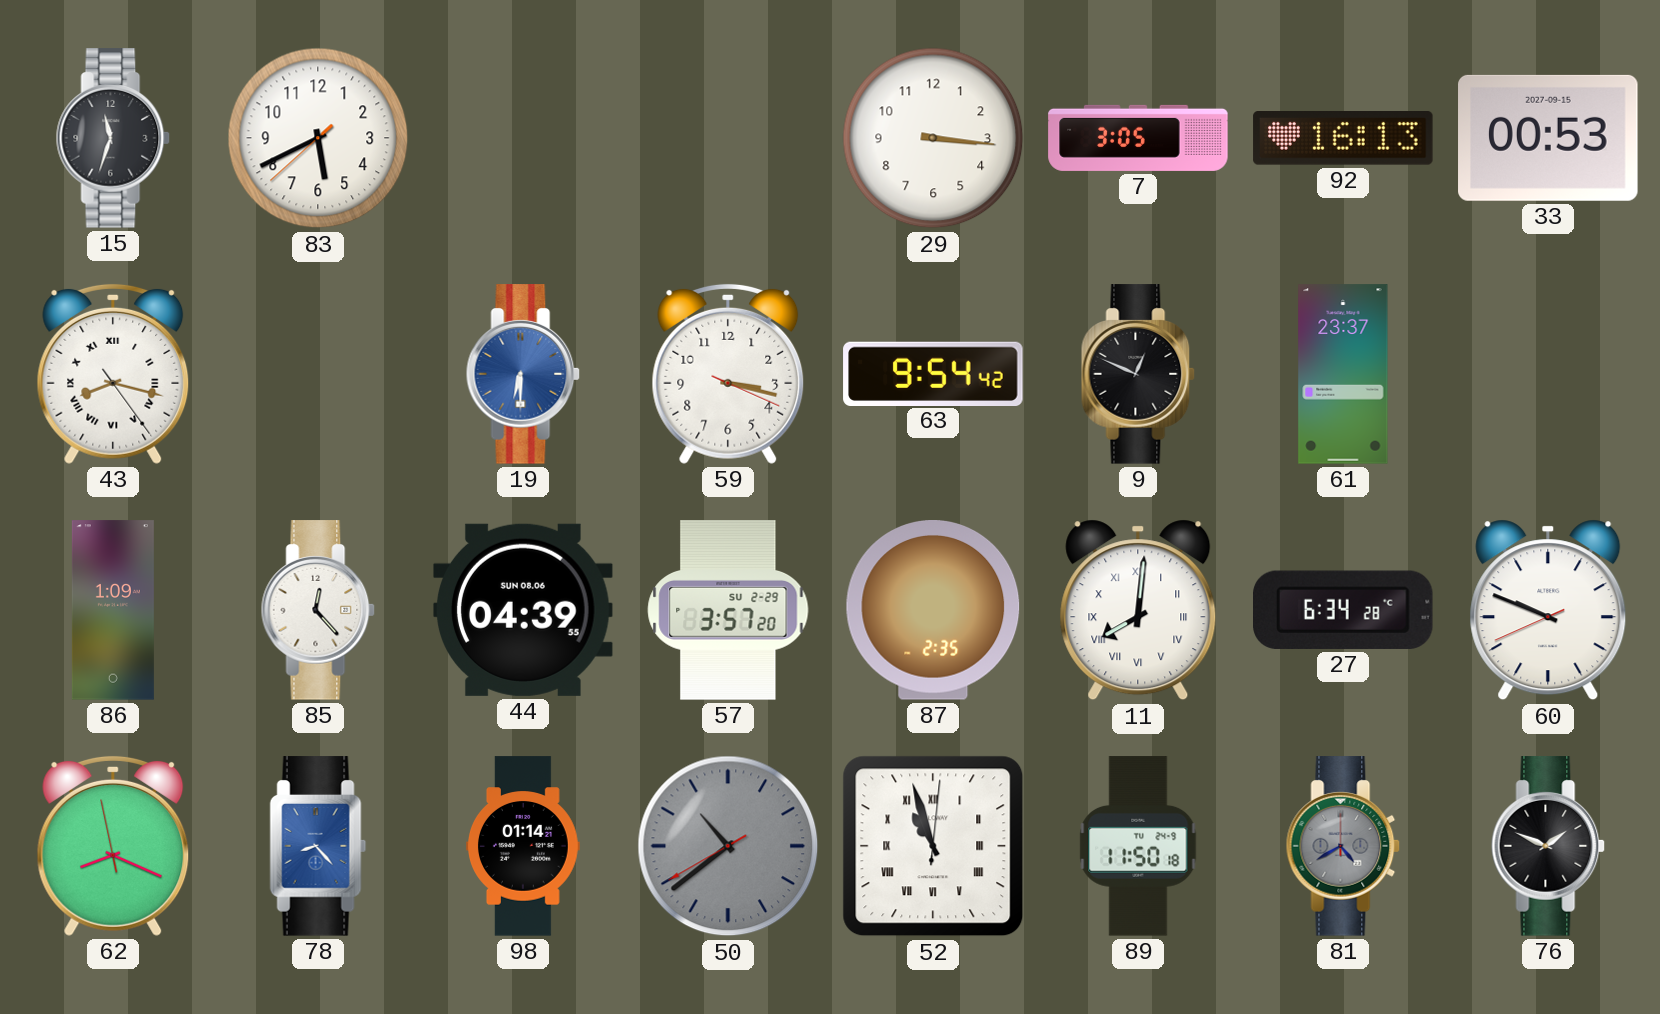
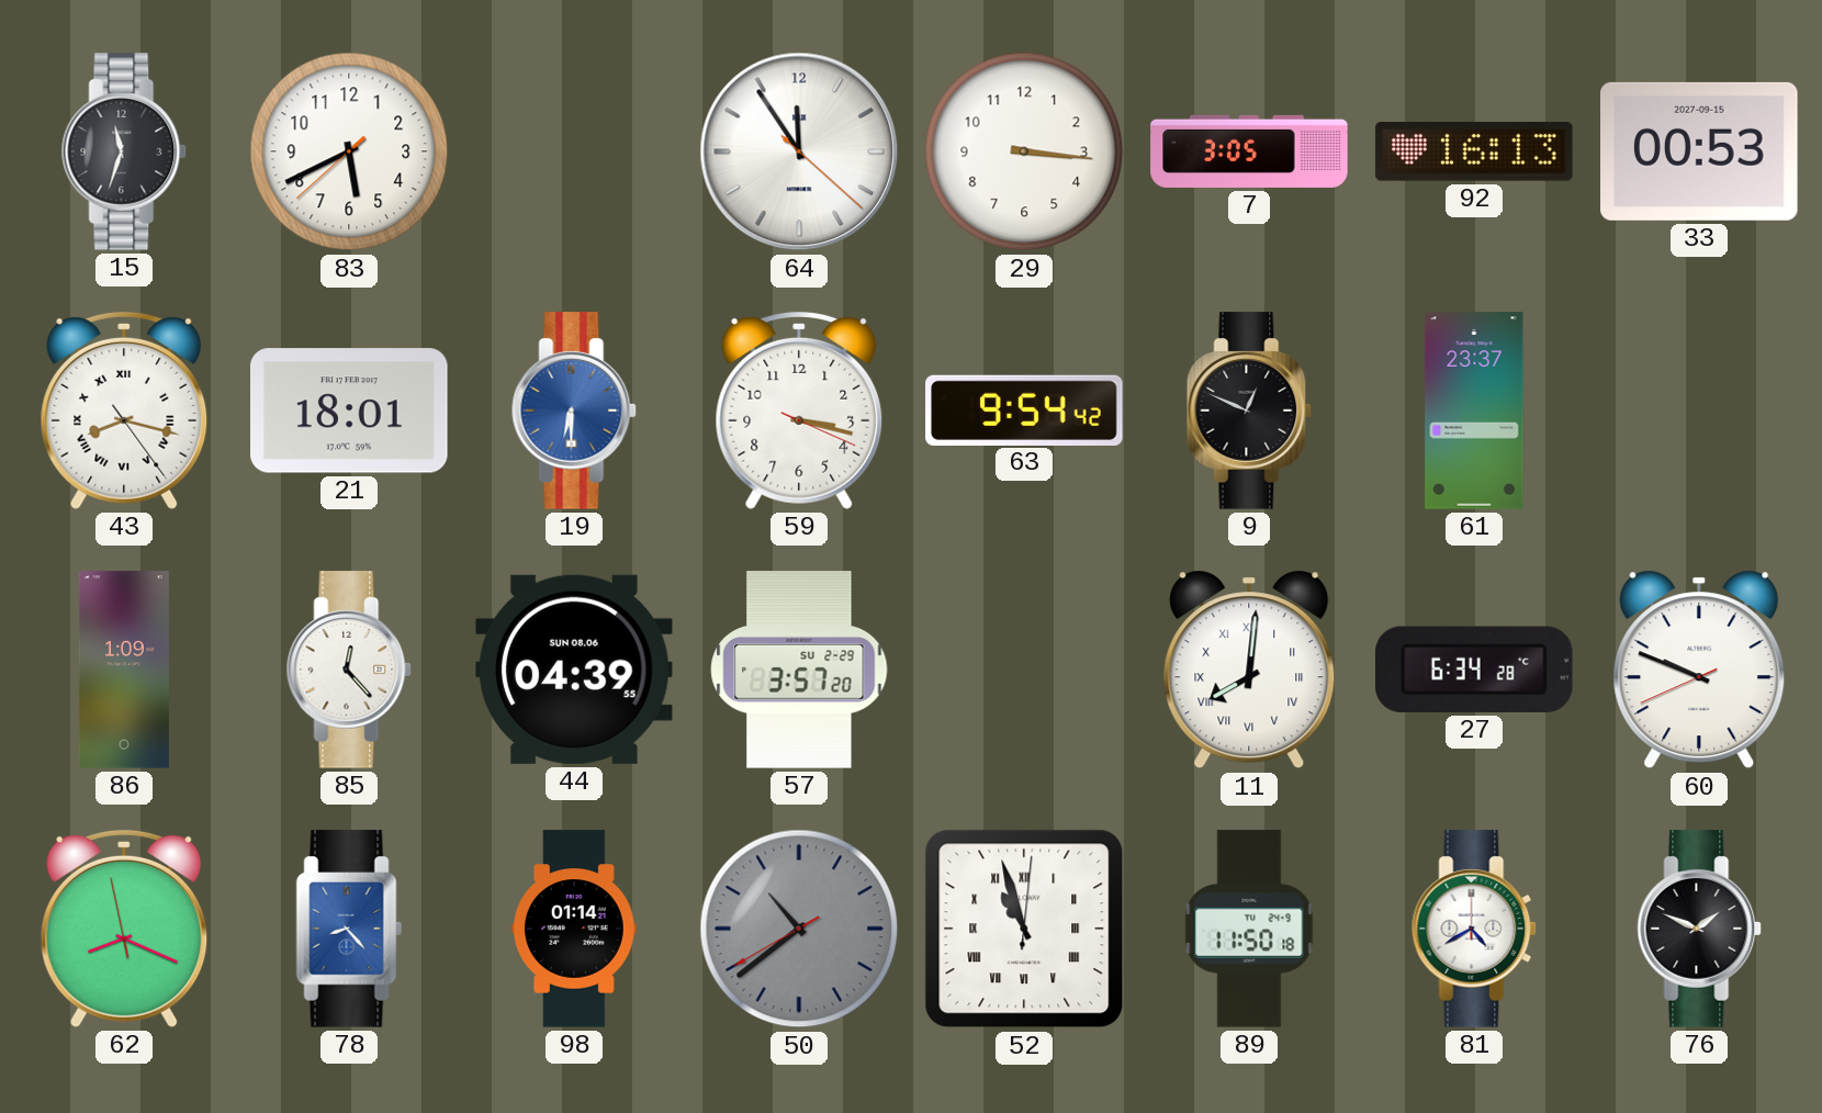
64: none -> 11:54
21: none -> 18:01
87: 2:35 -> none
81 dial: grey -> white
